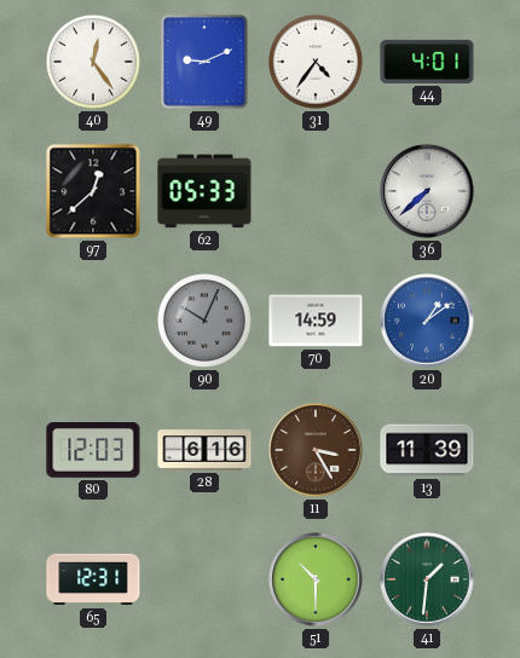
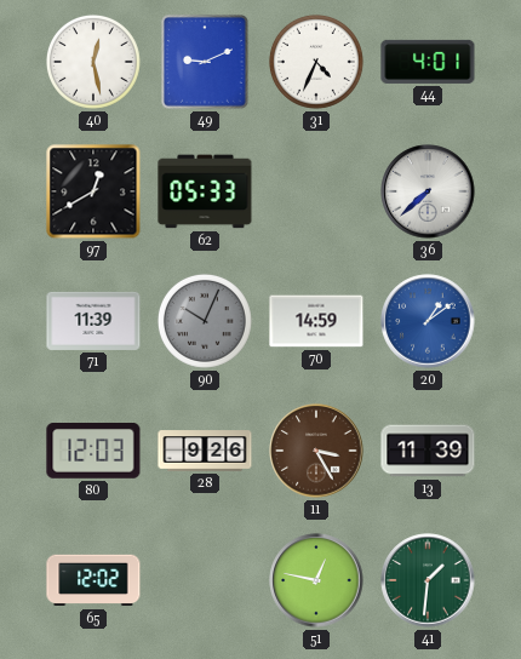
40: 12:24 -> 12:28
31: 4:36 -> 4:34
97: 12:38 -> 12:40
71: none -> 11:39
28: 6:16 -> 9:26
65: 12:31 -> 12:02
51: 10:30 -> 12:47
